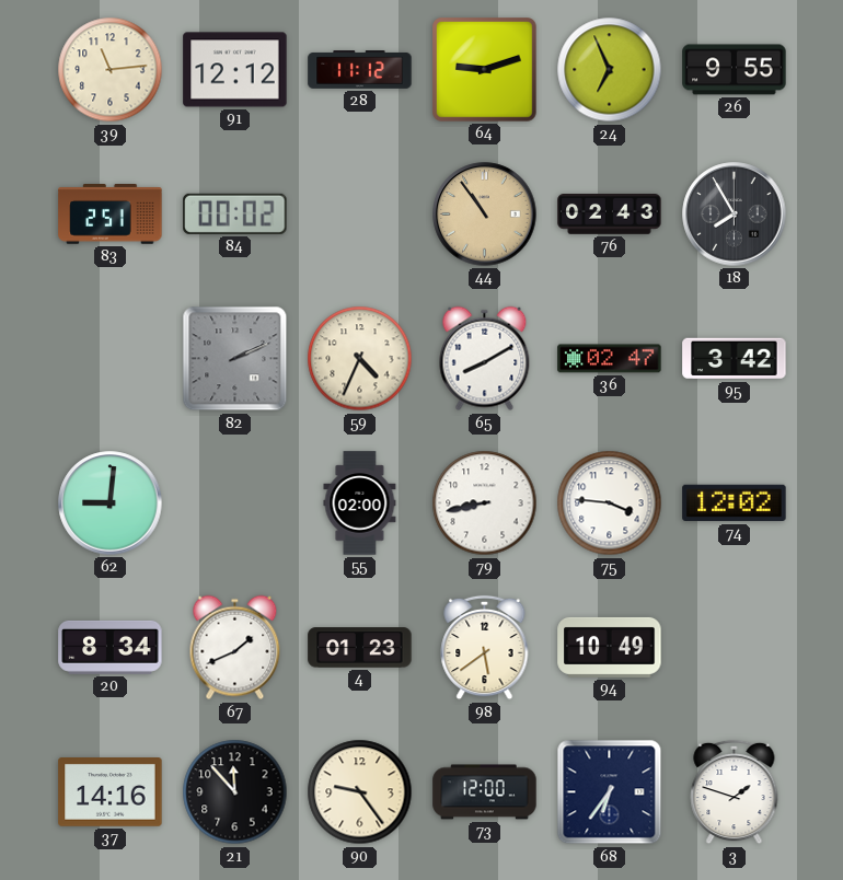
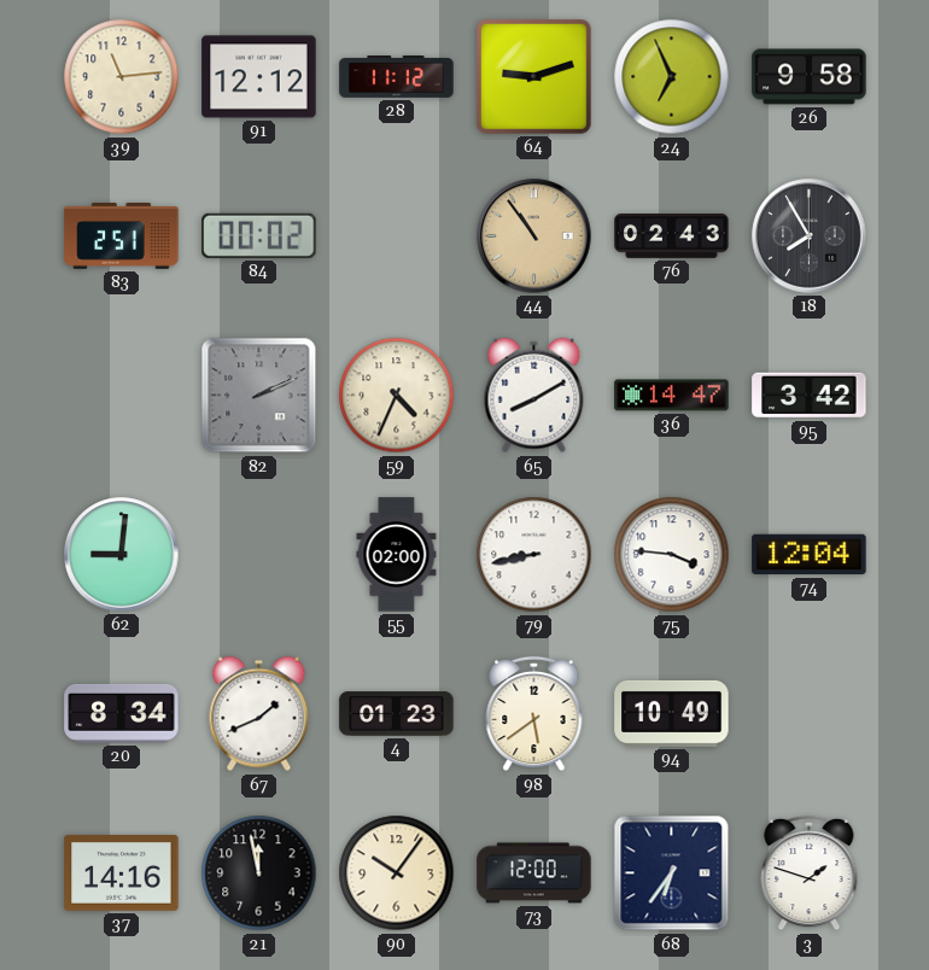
26: 9:55 -> 9:58
36: 02:47 -> 14:47
74: 12:02 -> 12:04
21: 11:53 -> 11:58
90: 9:24 -> 10:06
